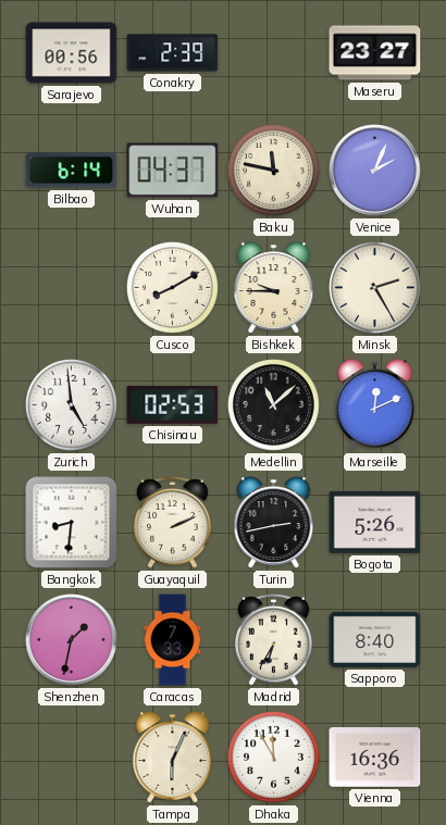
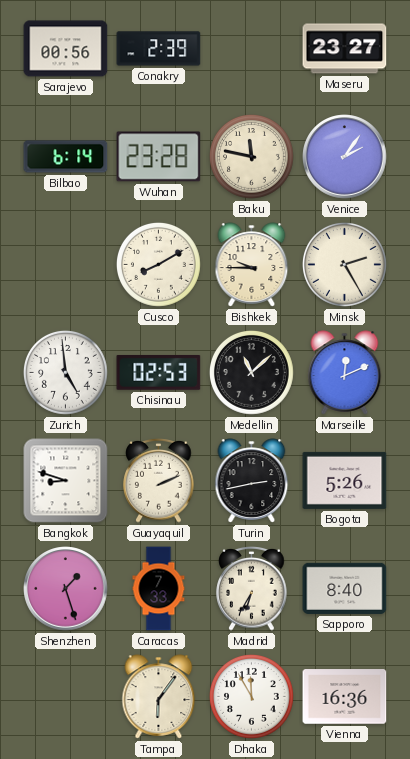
Wuhan: 04:37 -> 23:28
Venice: 2:04 -> 2:06
Bangkok: 8:31 -> 8:48
Shenzhen: 1:32 -> 1:27
Tampa: 6:04 -> 6:06
